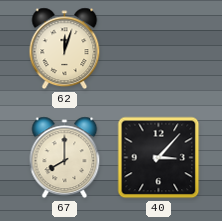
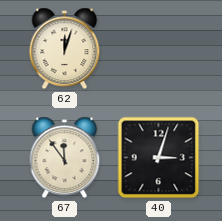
67: 8:00 -> 11:54
40: 3:07 -> 3:03
